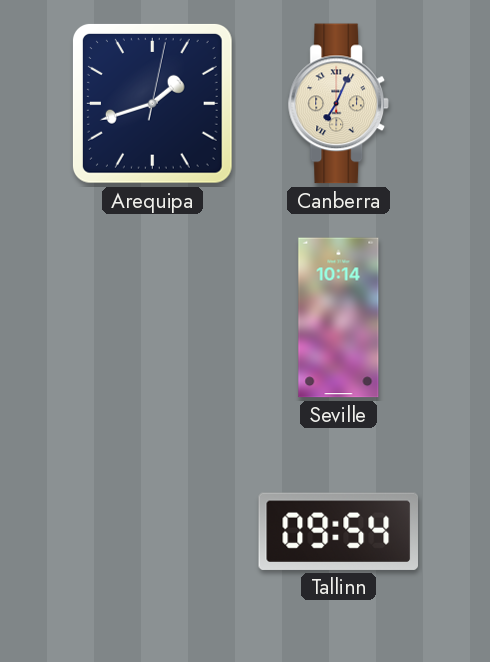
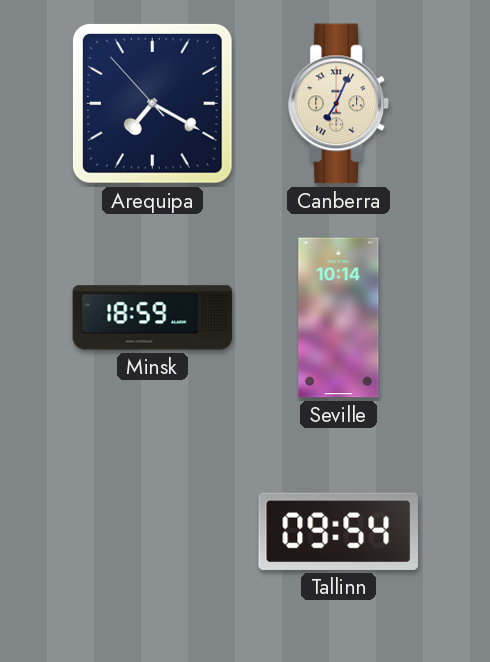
Arequipa: 1:42 -> 7:19
Minsk: none -> 18:59
